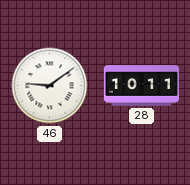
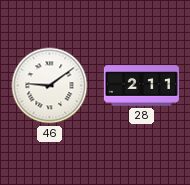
28: 10:11 -> 2:11
